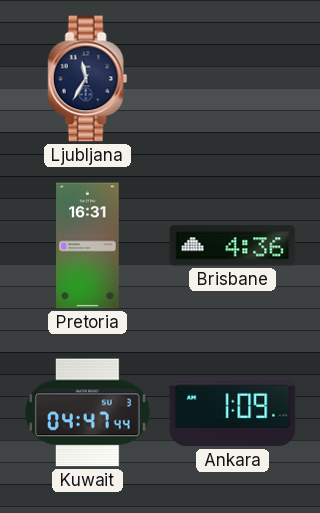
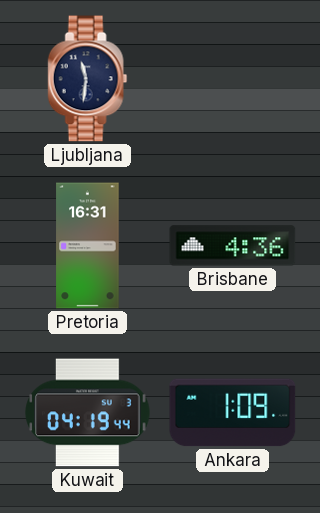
Ljubljana: 11:35 -> 11:31
Kuwait: 04:47 -> 04:19
